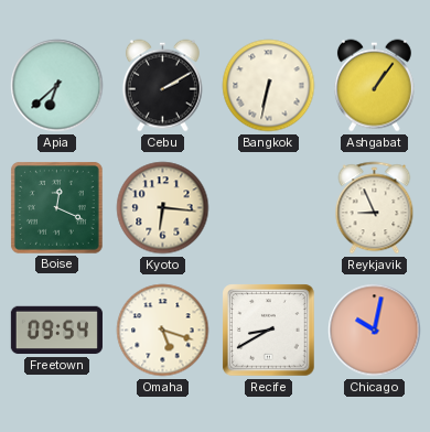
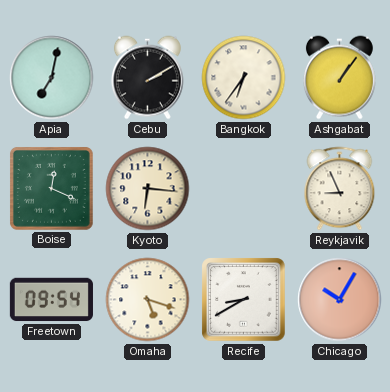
Apia: 6:38 -> 7:02
Bangkok: 6:32 -> 6:36
Chicago: 10:02 -> 10:05
